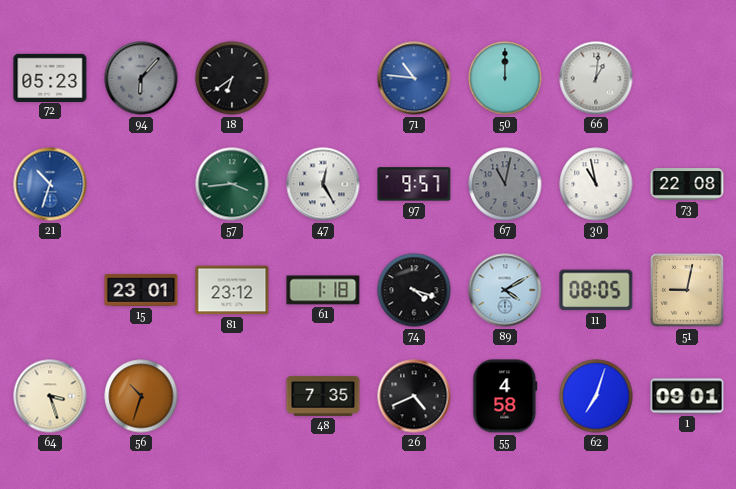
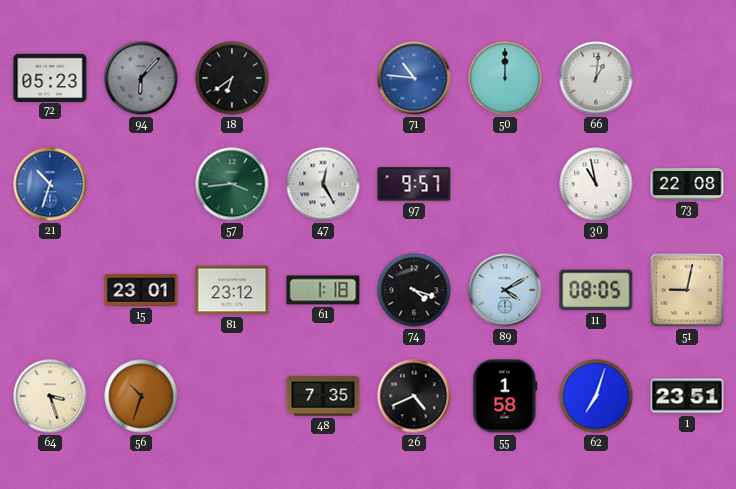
67: 11:02 -> none
55: 4:58 -> 1:58
1: 09:01 -> 23:51
